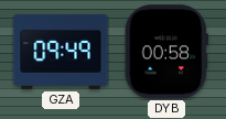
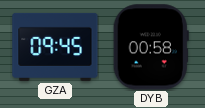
GZA: 09:49 -> 09:45
